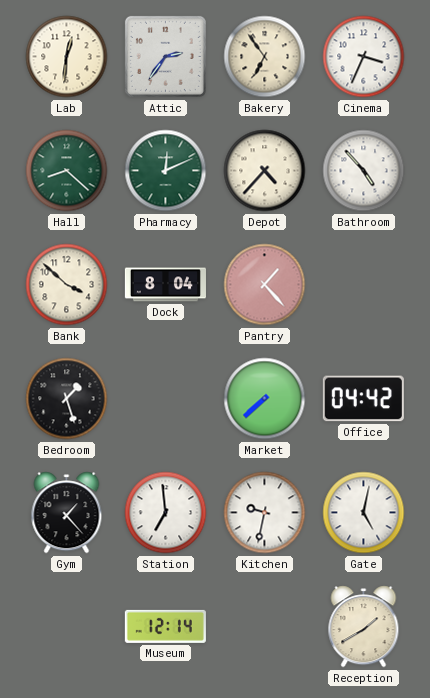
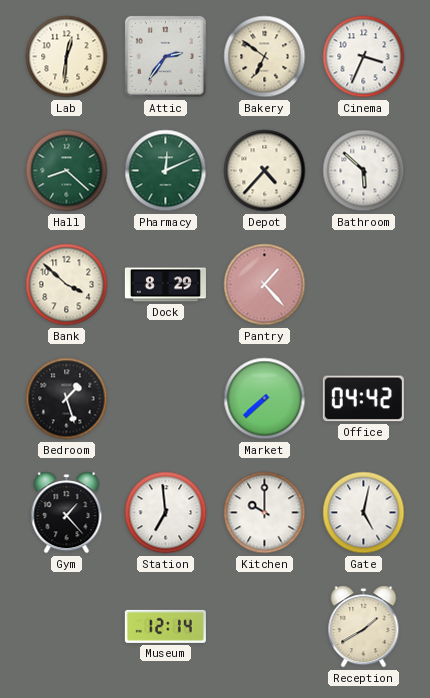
Bakery: 6:54 -> 6:51
Bathroom: 4:53 -> 5:52
Dock: 8:04 -> 8:29
Kitchen: 9:32 -> 10:00
